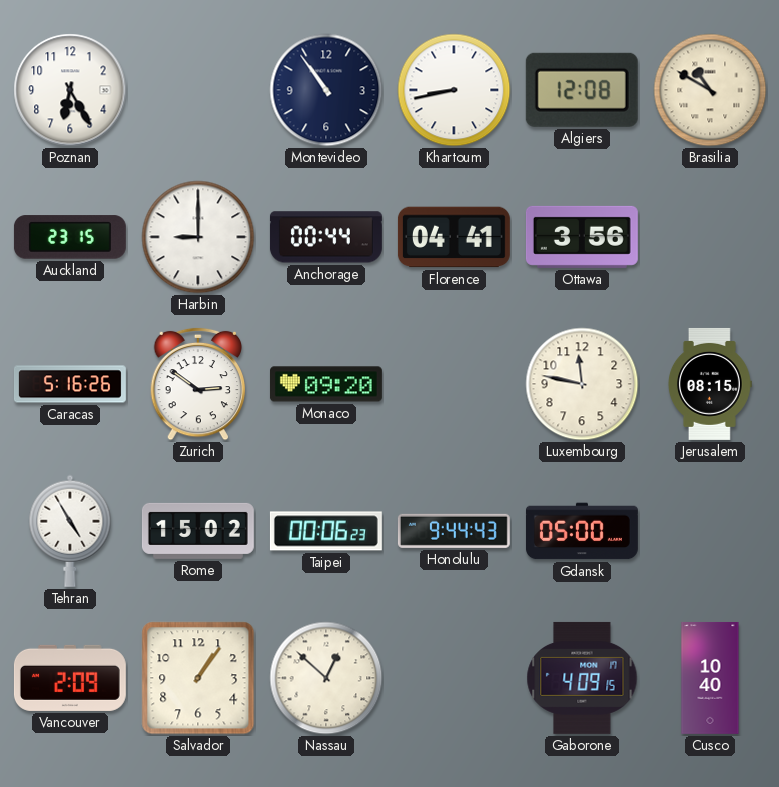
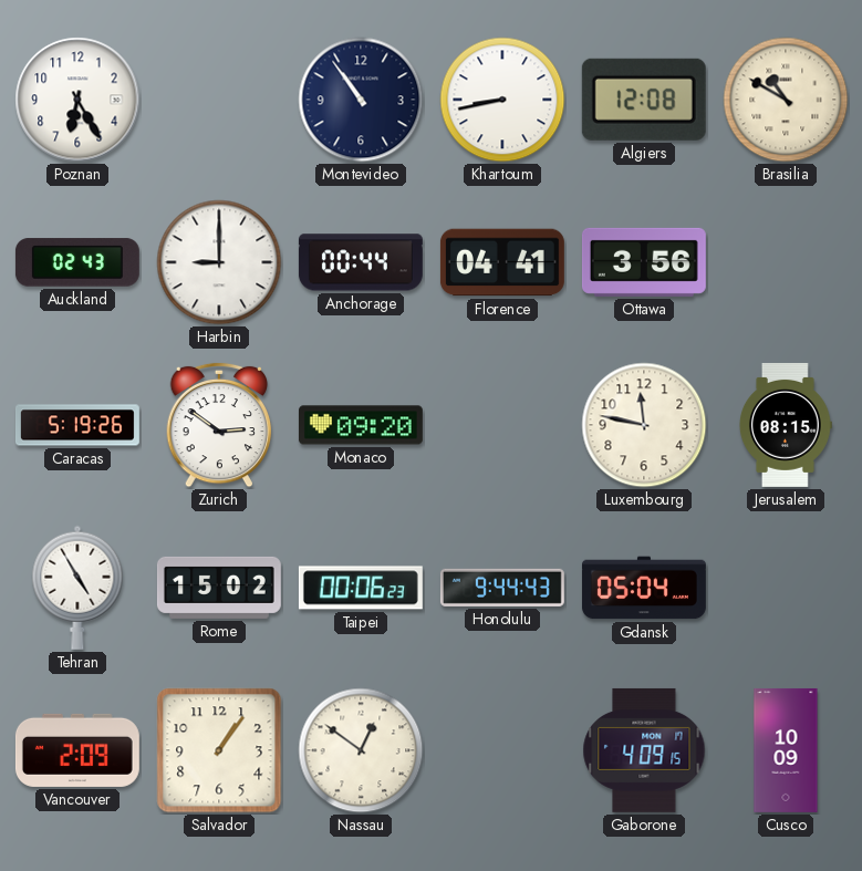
Auckland: 23:15 -> 02:43
Caracas: 5:16 -> 5:19
Gdansk: 05:00 -> 05:04
Nassau: 12:52 -> 12:51
Cusco: 10:40 -> 10:09
